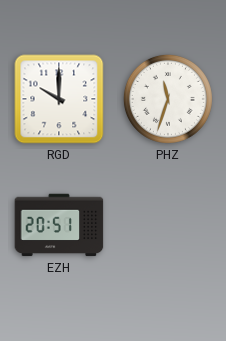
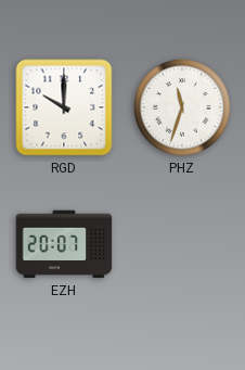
EZH: 20:51 -> 20:07
